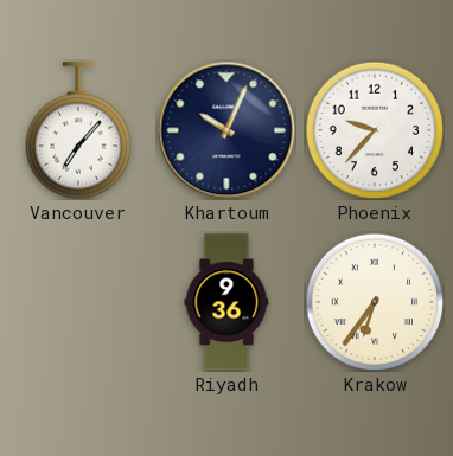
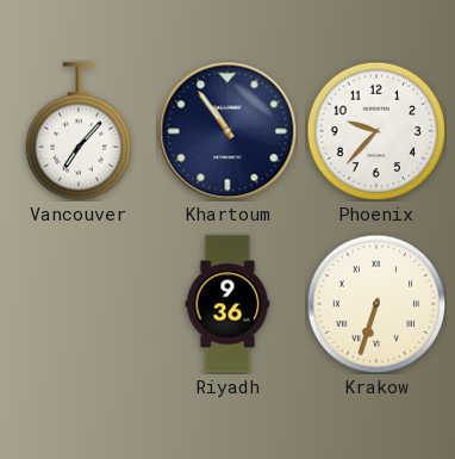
Khartoum: 10:04 -> 10:54
Krakow: 6:36 -> 6:33
